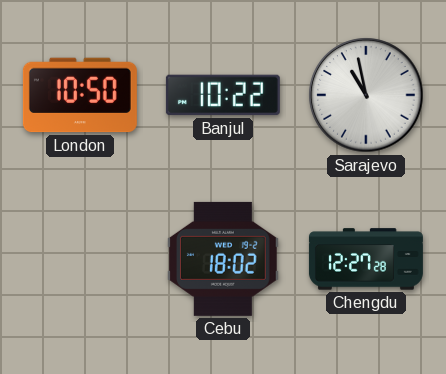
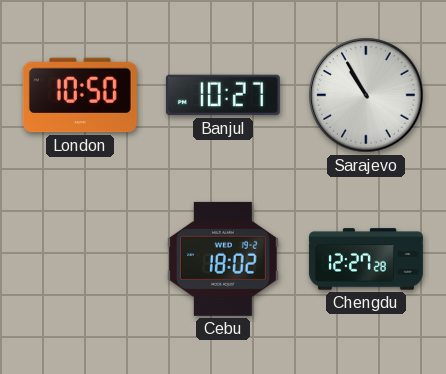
Banjul: 10:22 -> 10:27
Sarajevo: 10:58 -> 10:55
